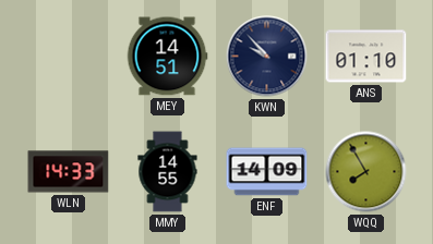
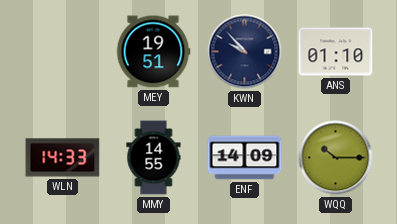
MEY: 14:51 -> 19:51
WQQ: 7:55 -> 10:15
